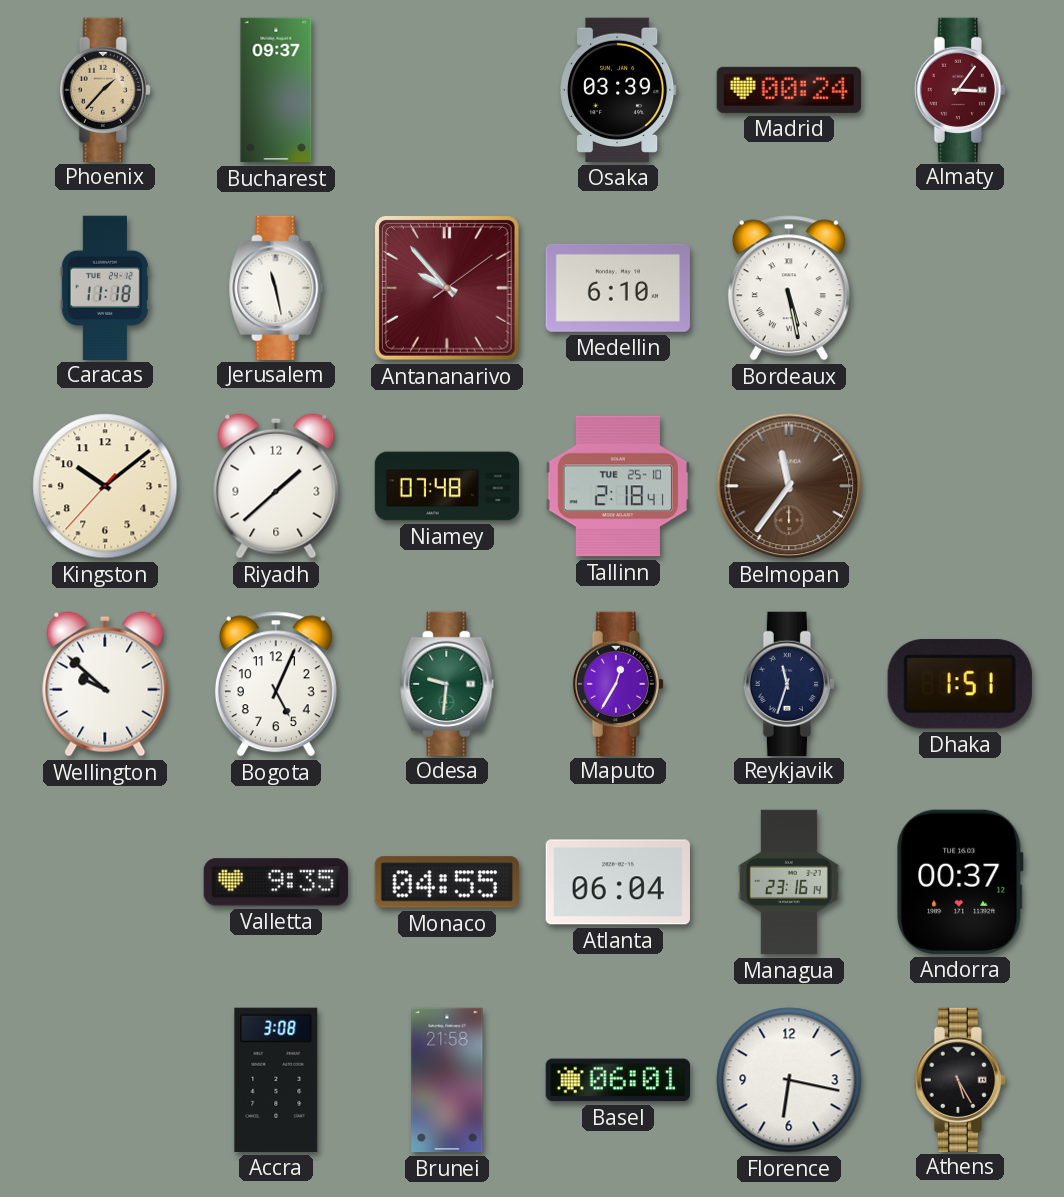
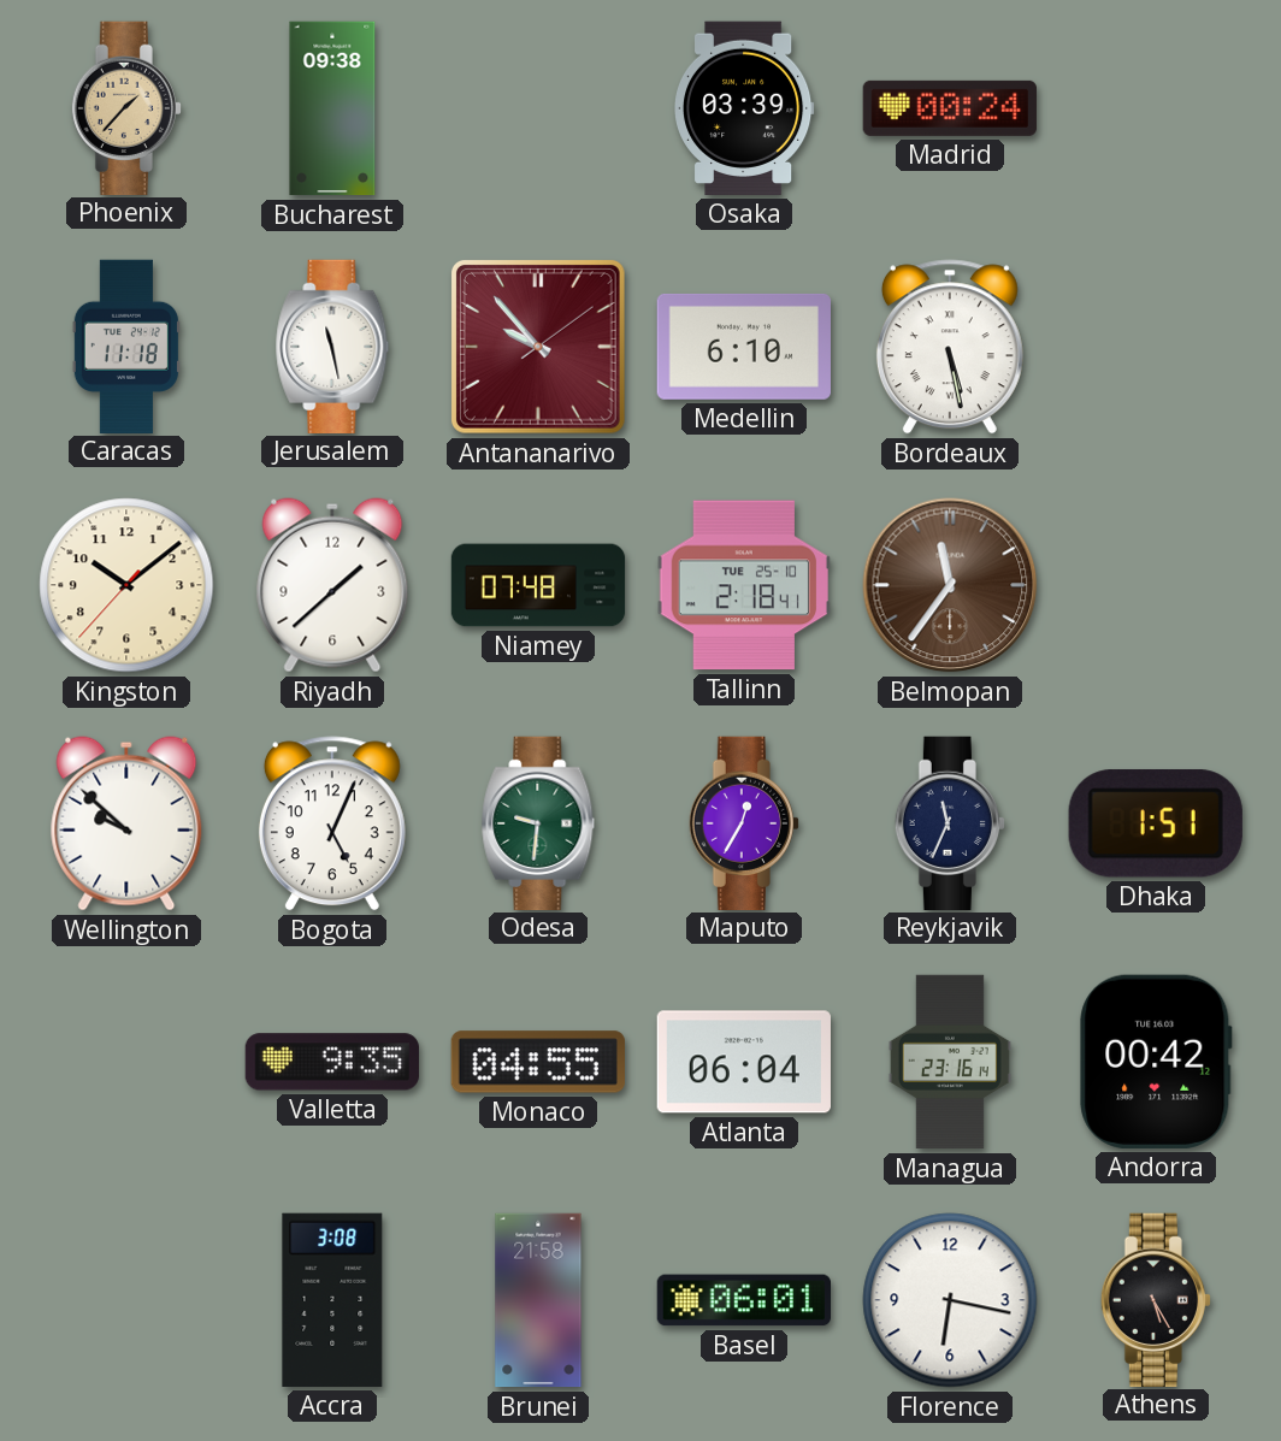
Bucharest: 09:37 -> 09:38
Almaty: 3:06 -> none
Reykjavik: 11:33 -> 11:34
Andorra: 00:37 -> 00:42
